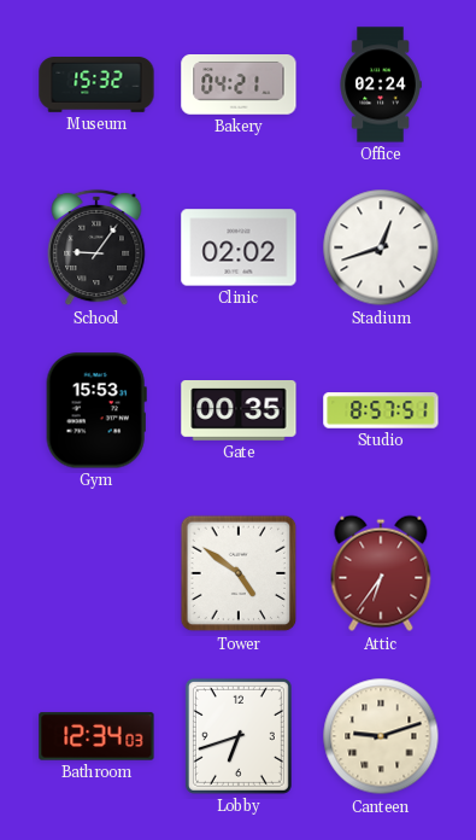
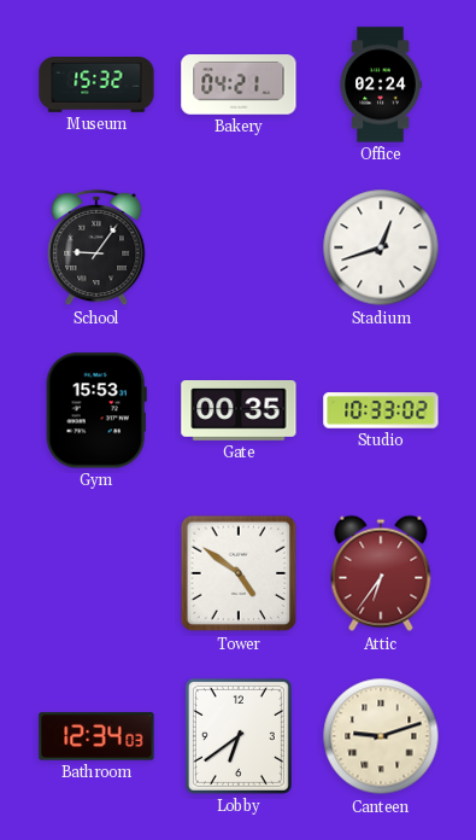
Clinic: 02:02 -> none
Studio: 8:57 -> 10:33
Lobby: 6:42 -> 6:39
